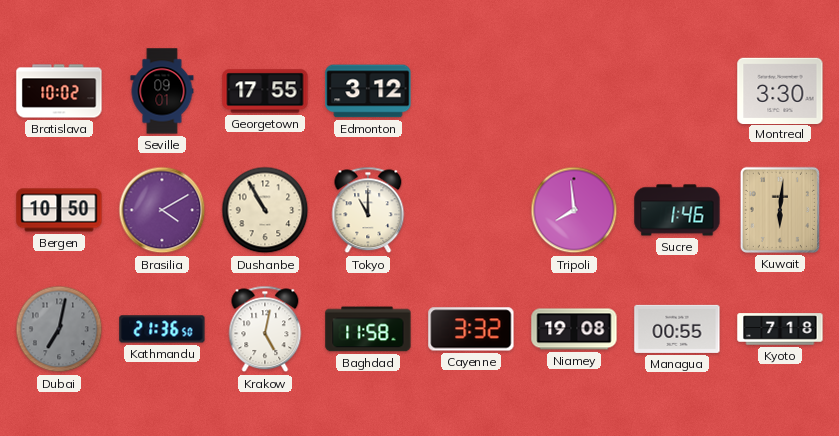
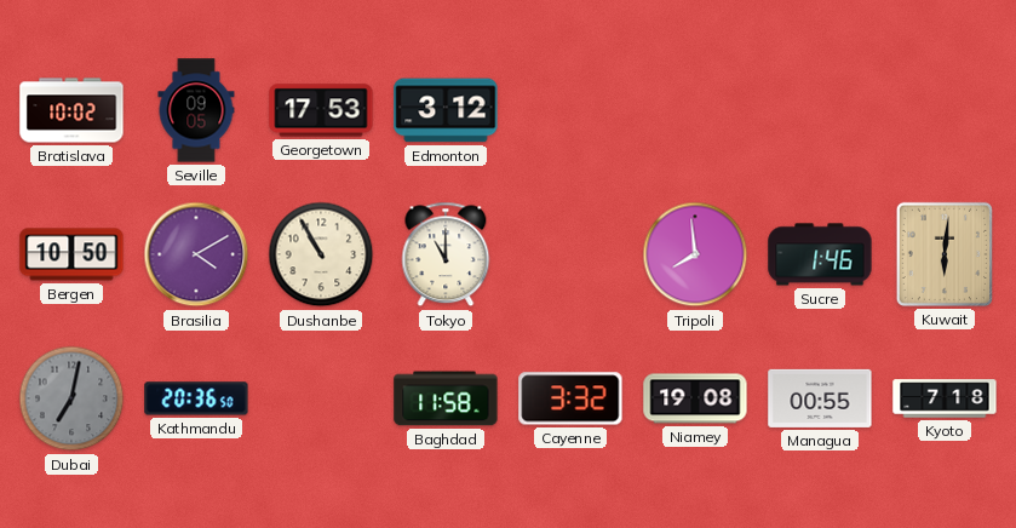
Seville: 09:01 -> 09:05
Georgetown: 17:55 -> 17:53
Montreal: 3:30 -> none
Kathmandu: 21:36 -> 20:36
Krakow: 5:02 -> none
